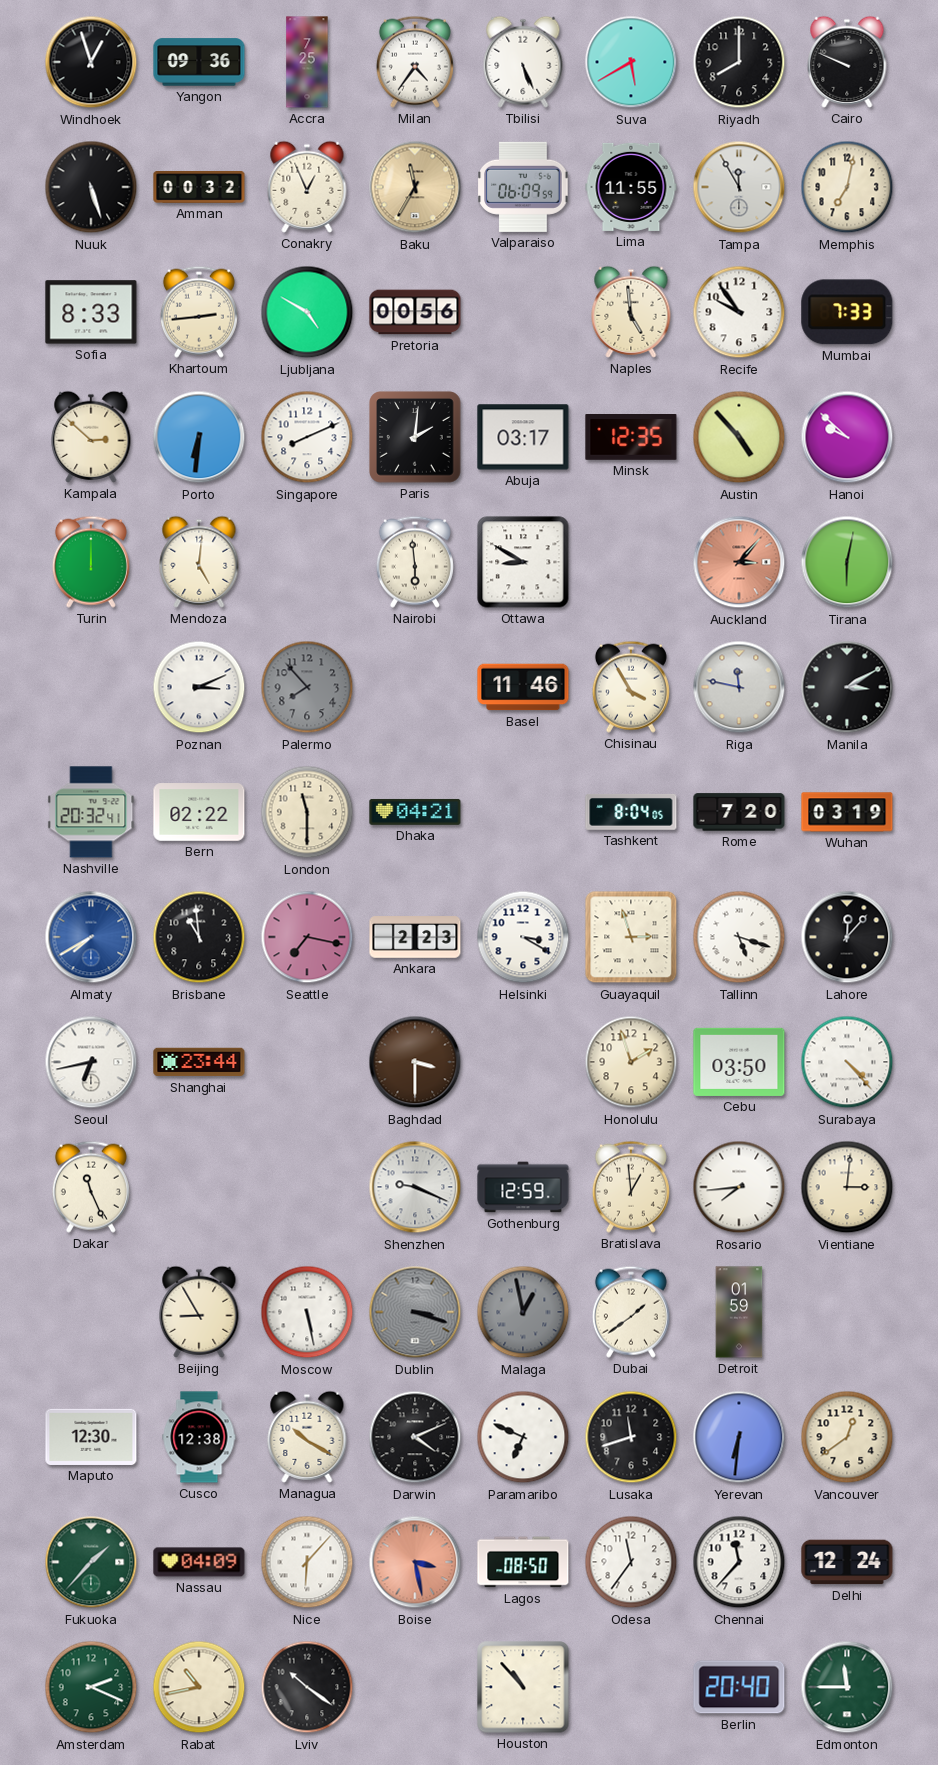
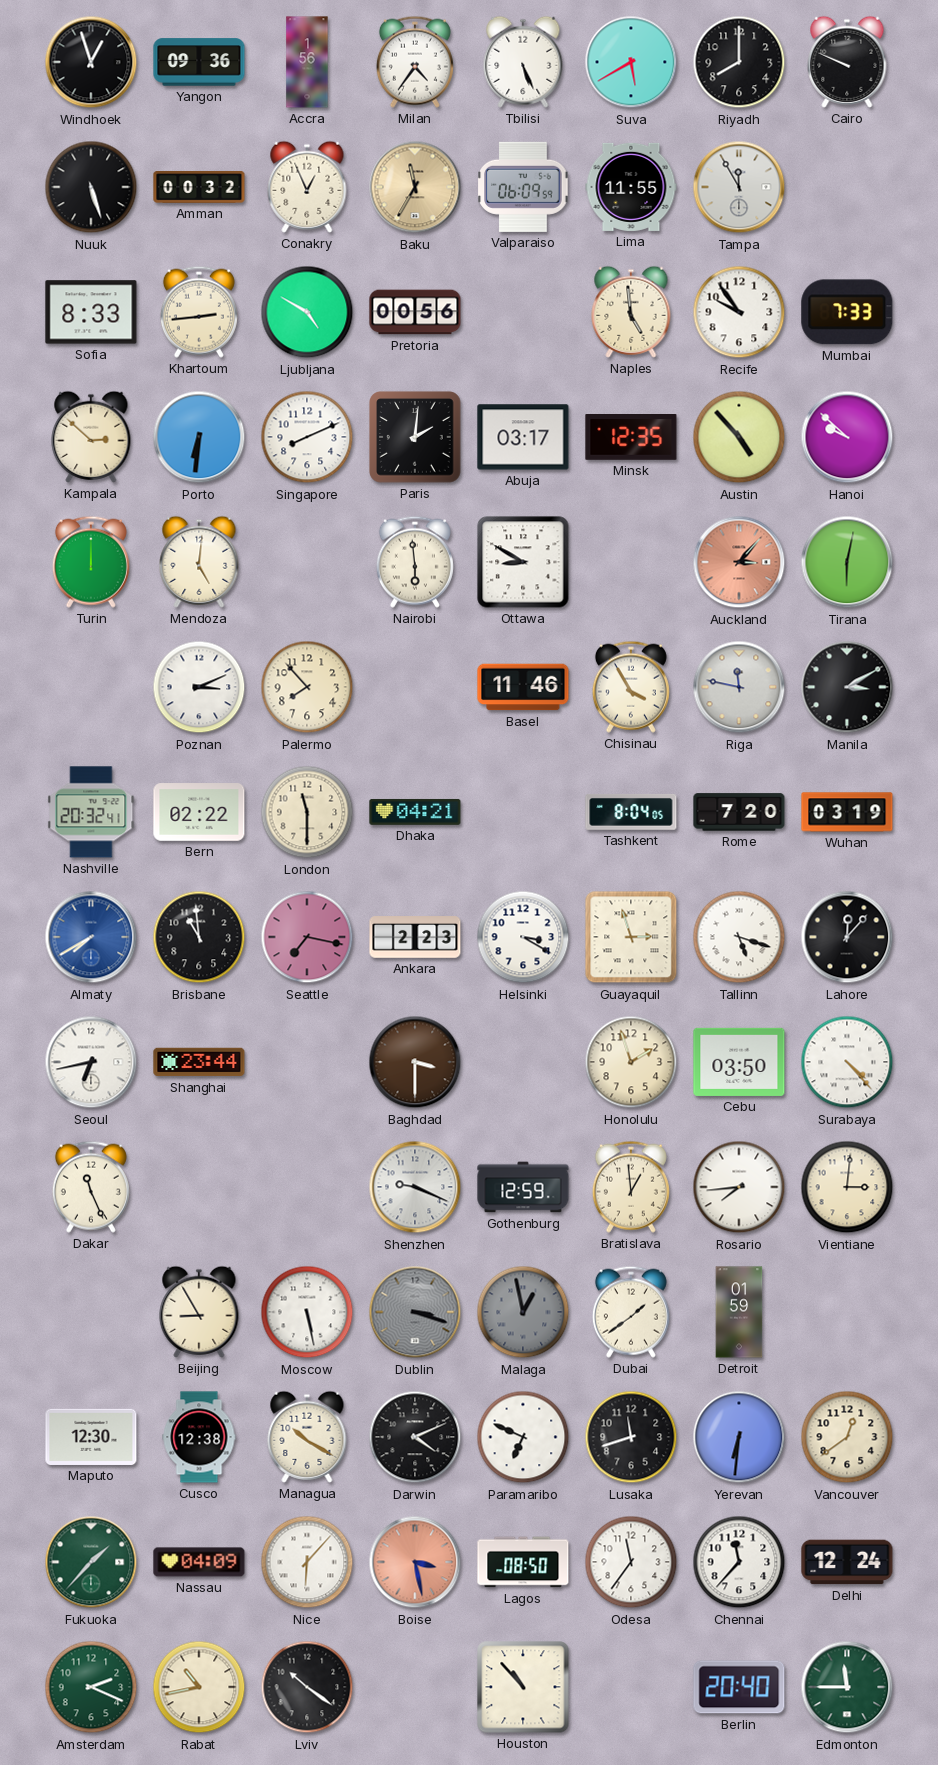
Accra: 7:25 -> 1:56
Memphis: 7:02 -> none
Palermo dial: grey -> cream
